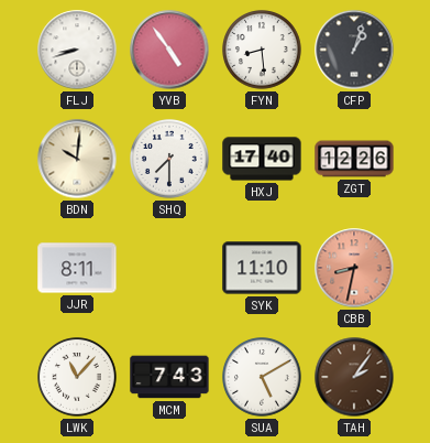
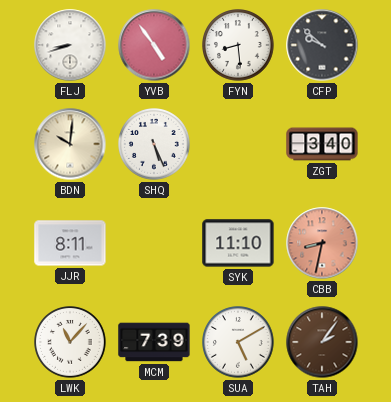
CFP: 1:03 -> 9:52
SHQ: 7:30 -> 5:26
HXJ: 17:40 -> none
ZGT: 12:26 -> 3:40
MCM: 7:43 -> 7:39
